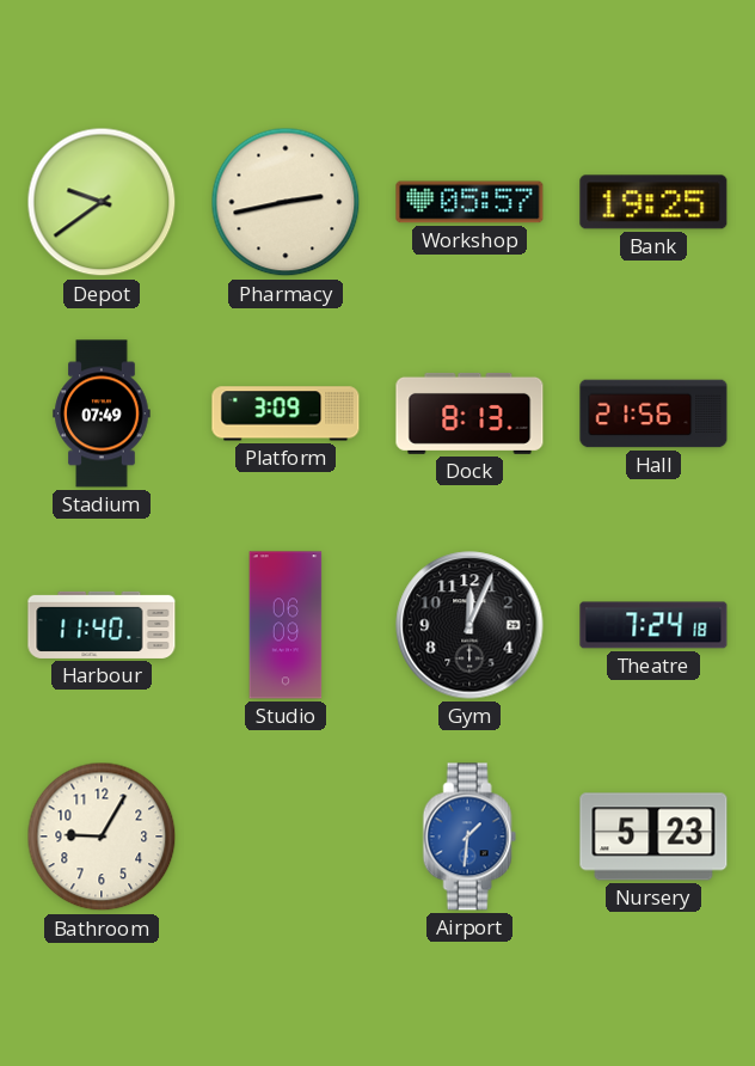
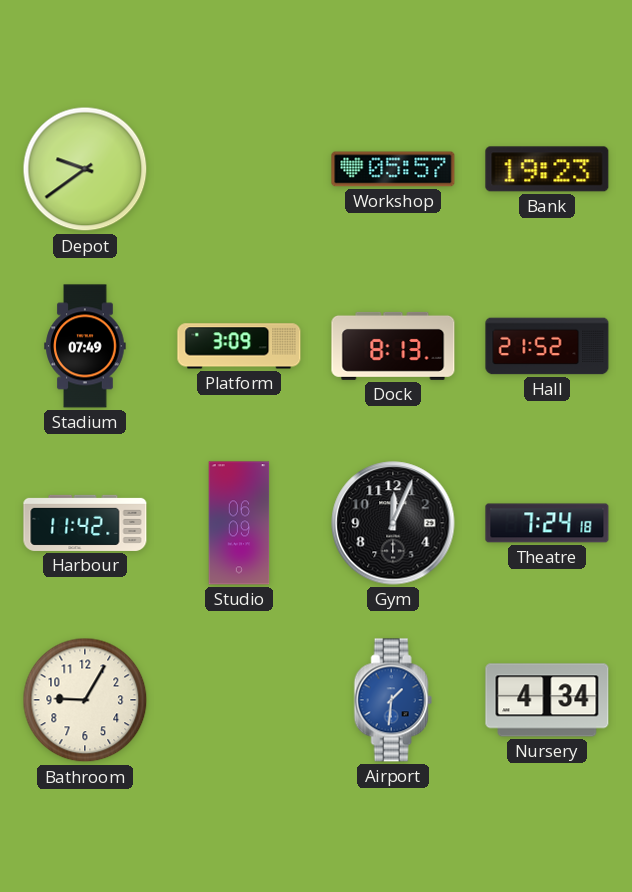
Pharmacy: 2:43 -> none
Bank: 19:25 -> 19:23
Hall: 21:56 -> 21:52
Harbour: 11:40 -> 11:42
Nursery: 5:23 -> 4:34
